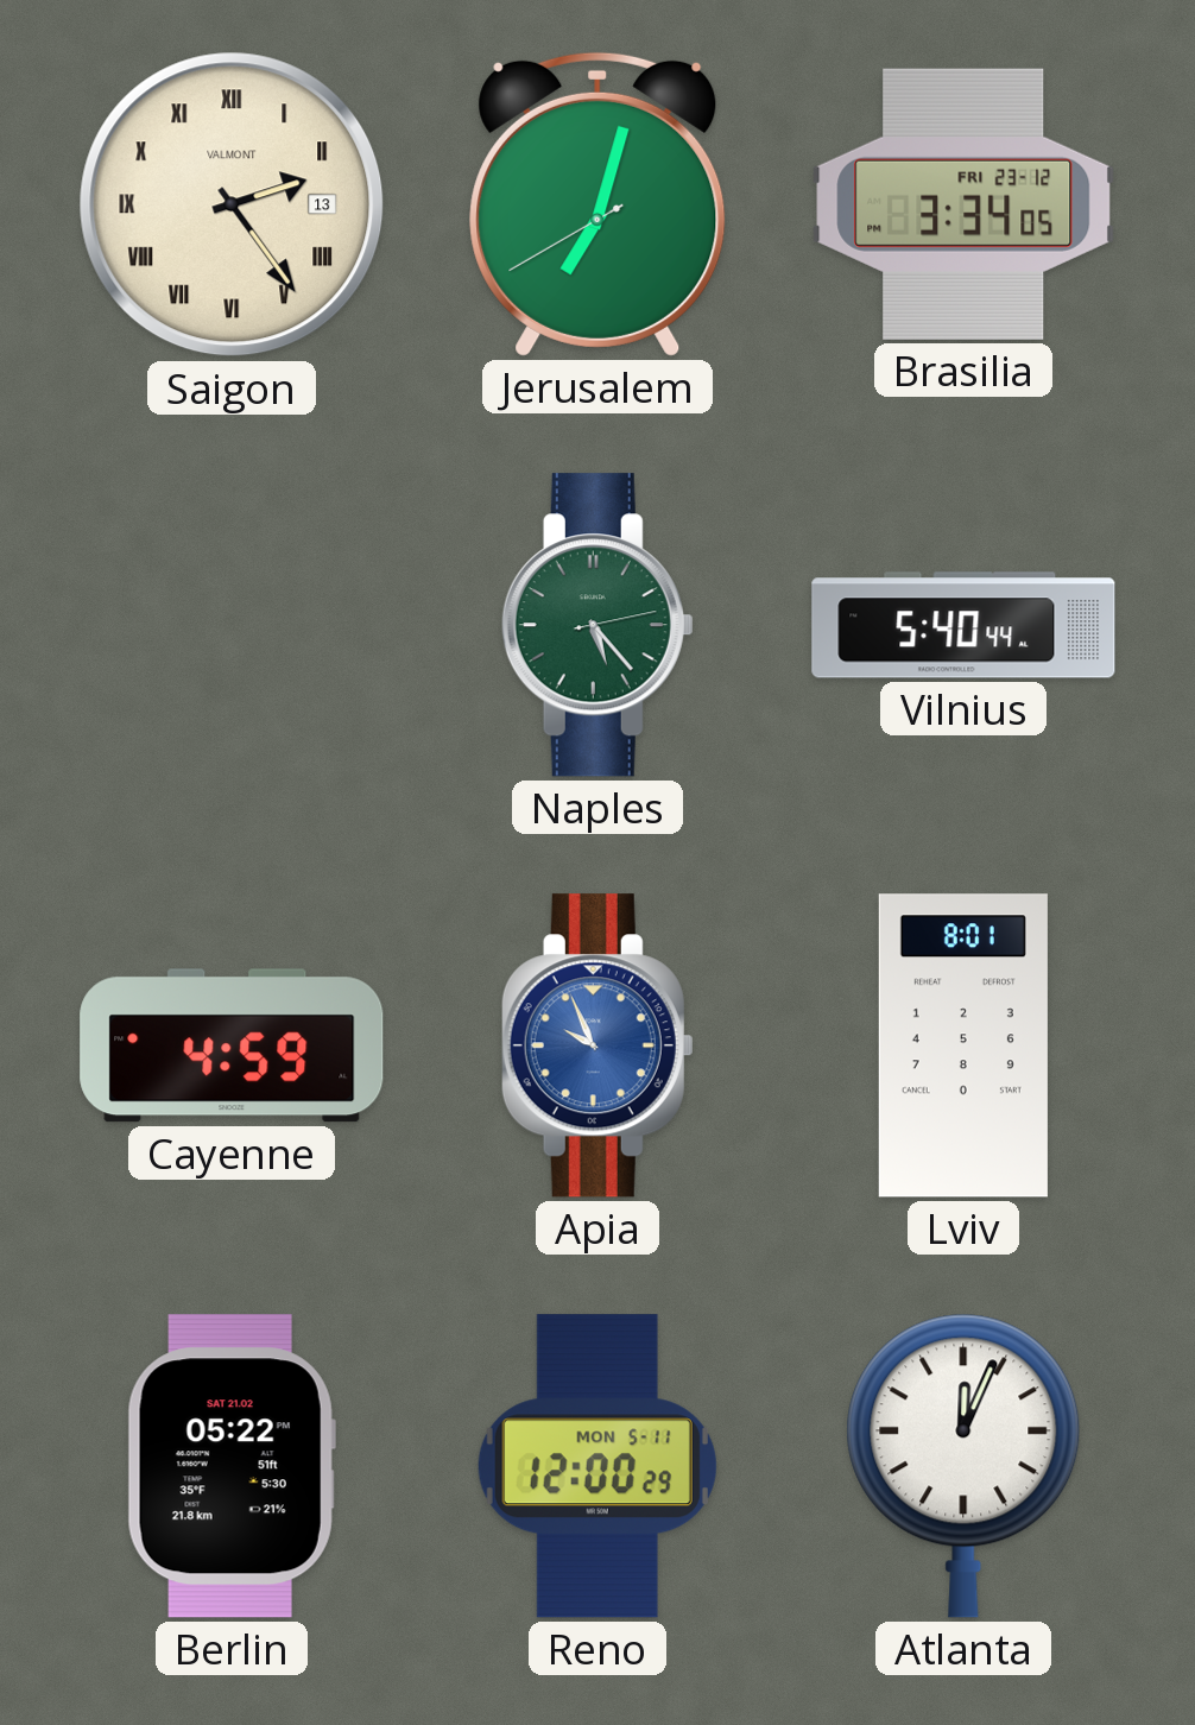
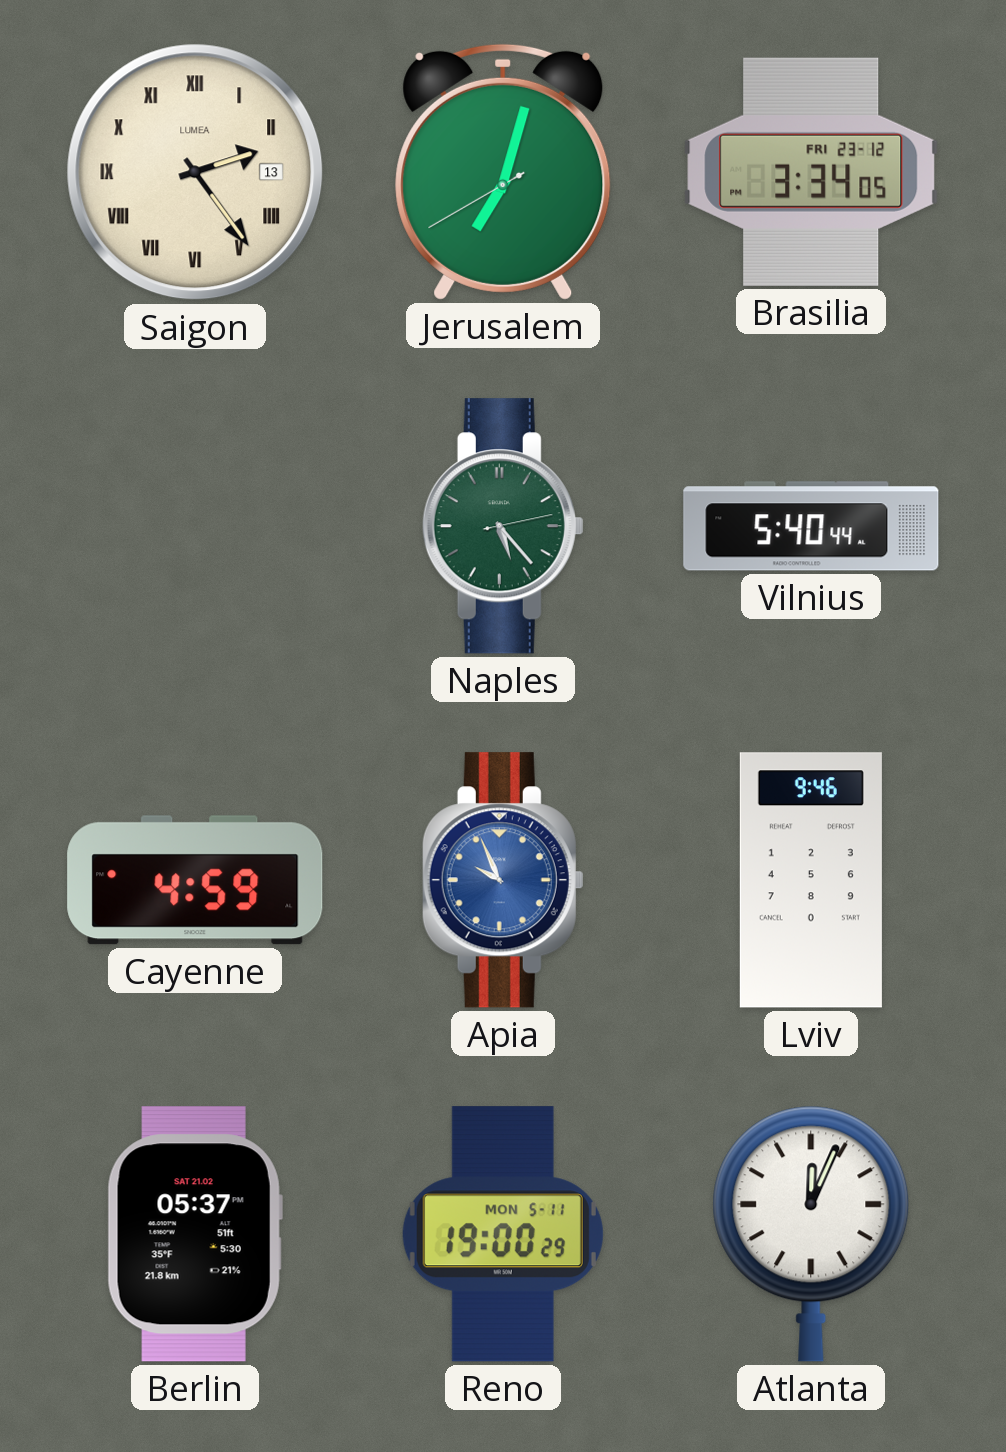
Saigon brand: VALMONT -> LUMEA
Lviv: 8:01 -> 9:46
Berlin: 05:22 -> 05:37
Reno: 12:00 -> 19:00
